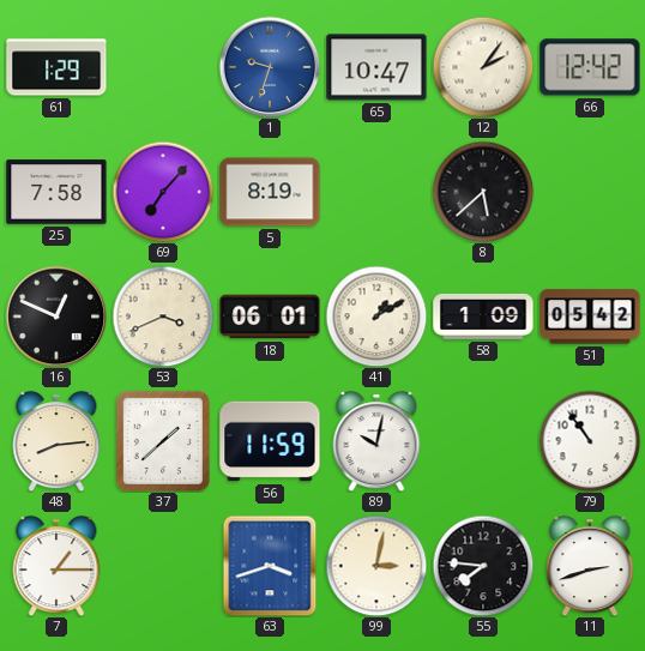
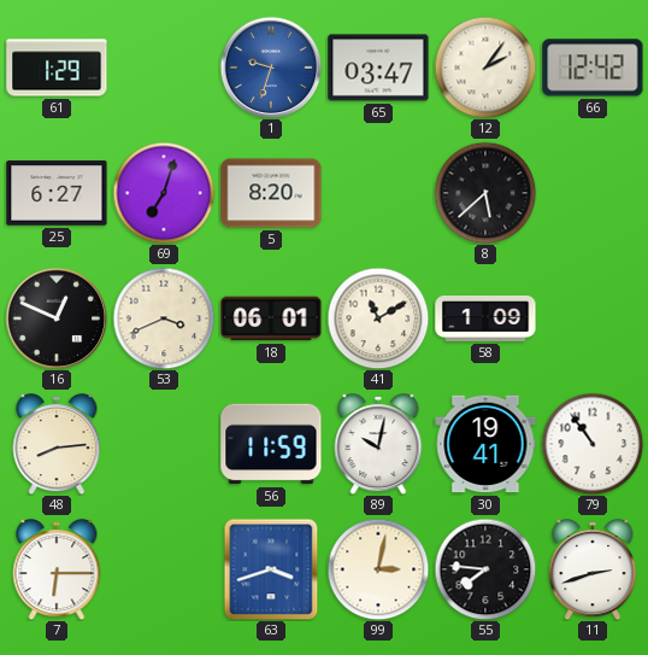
65: 10:47 -> 03:47
25: 7:58 -> 6:27
69: 7:07 -> 7:03
5: 8:19 -> 8:20
41: 1:10 -> 11:10
51: 05:42 -> none
37: 1:38 -> none
30: none -> 19:41
7: 1:15 -> 6:15
